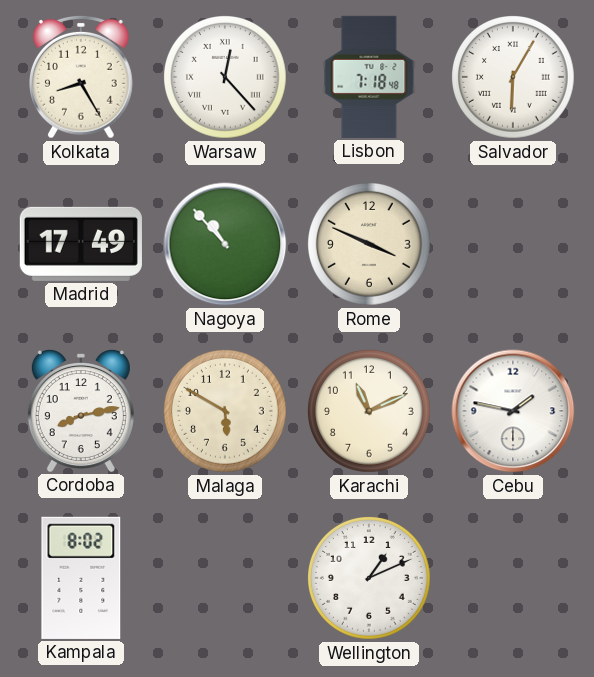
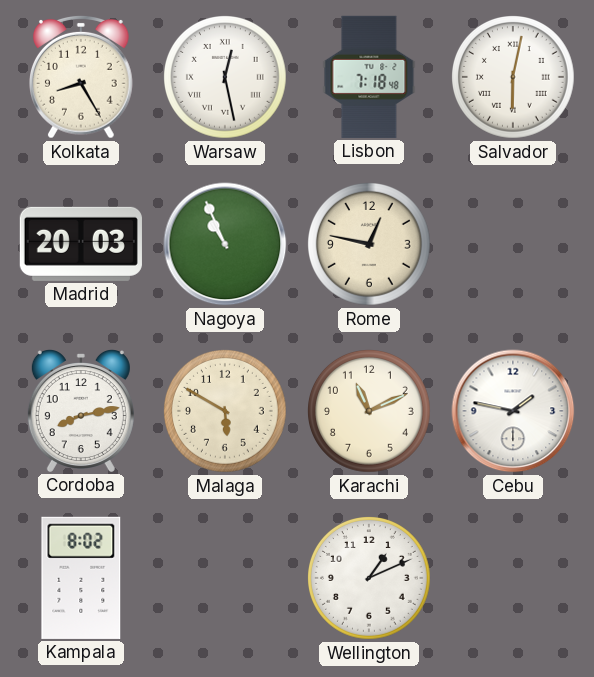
Warsaw: 12:23 -> 12:28
Salvador: 6:05 -> 6:02
Madrid: 17:49 -> 20:03
Nagoya: 10:53 -> 10:56
Rome: 3:49 -> 12:47
